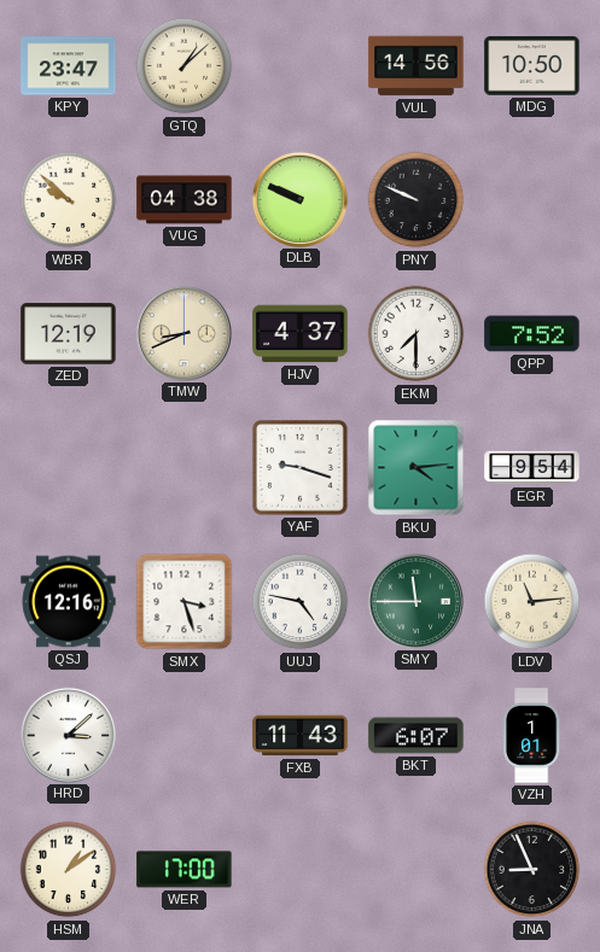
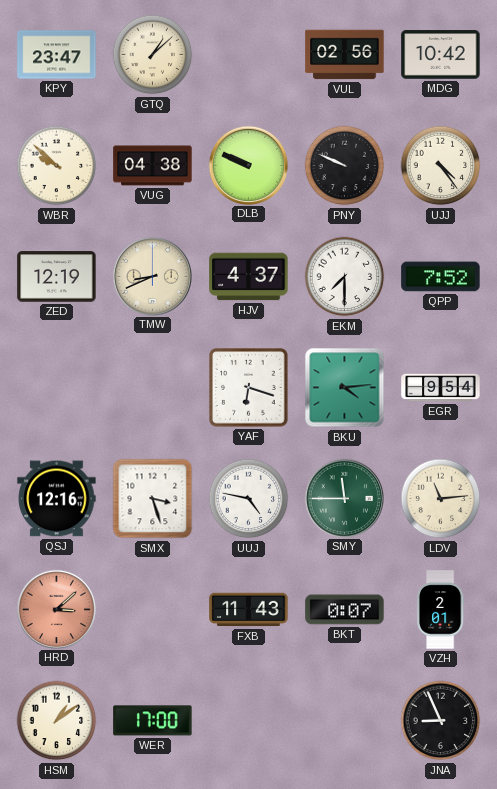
VUL: 14:56 -> 02:56
MDG: 10:50 -> 10:42
UJJ: none -> 4:24
YAF: 9:18 -> 6:18
HRD dial: white -> salmon
BKT: 6:07 -> 0:07
VZH: 1:01 -> 2:01
